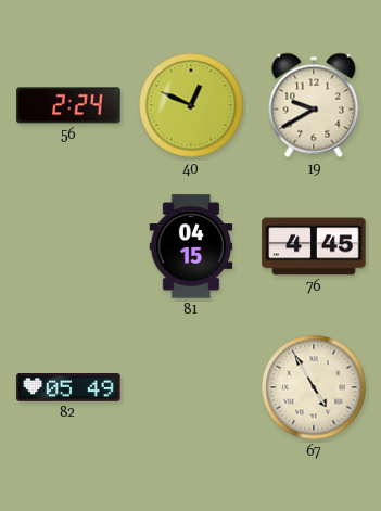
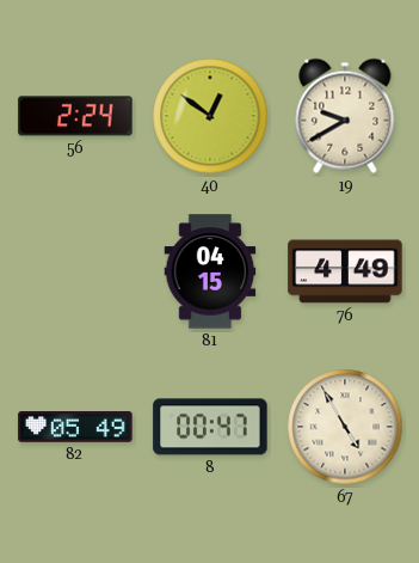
40: 12:49 -> 12:51
76: 4:45 -> 4:49
8: none -> 00:47
